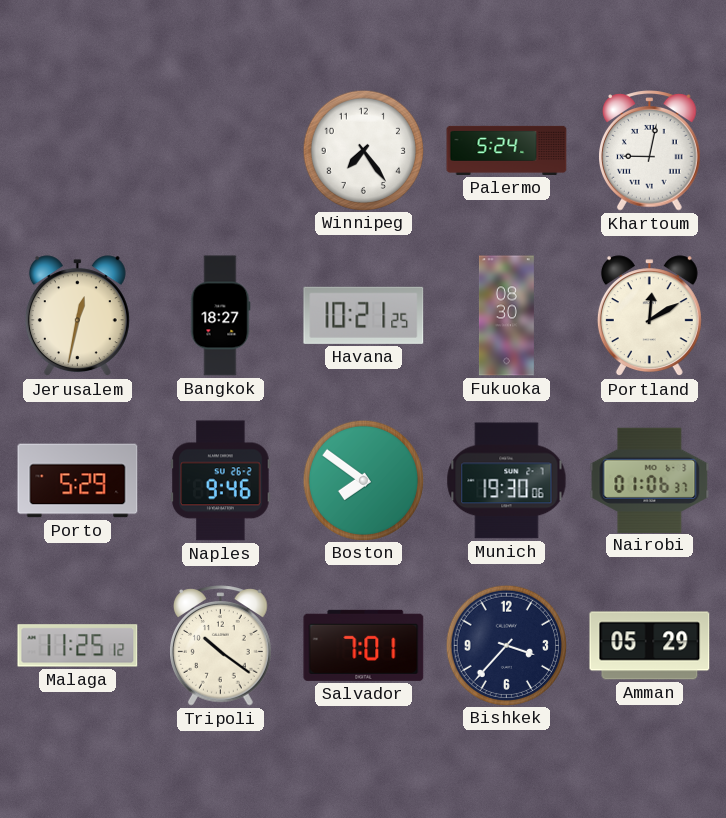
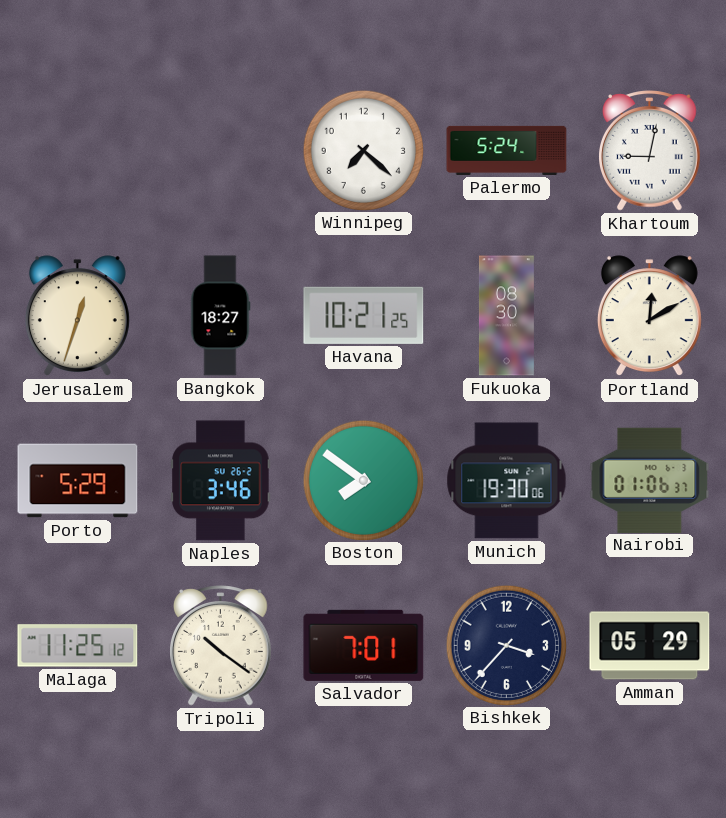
Winnipeg: 7:24 -> 7:22
Jerusalem: 12:32 -> 12:33
Naples: 9:46 -> 3:46
